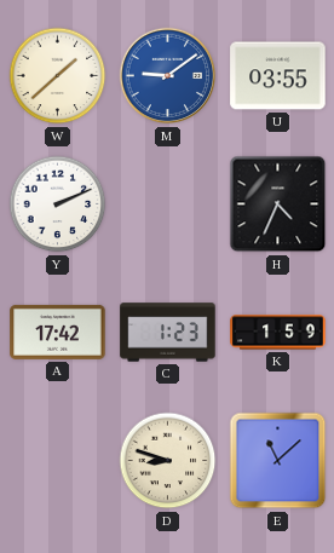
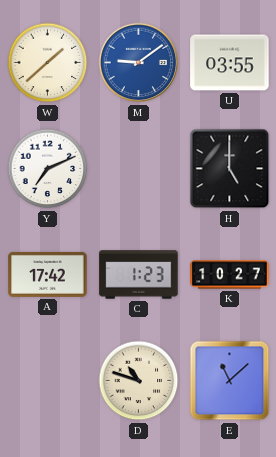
Y: 2:11 -> 7:11
H: 4:34 -> 5:00
K: 1:59 -> 10:27
D: 8:48 -> 10:48
